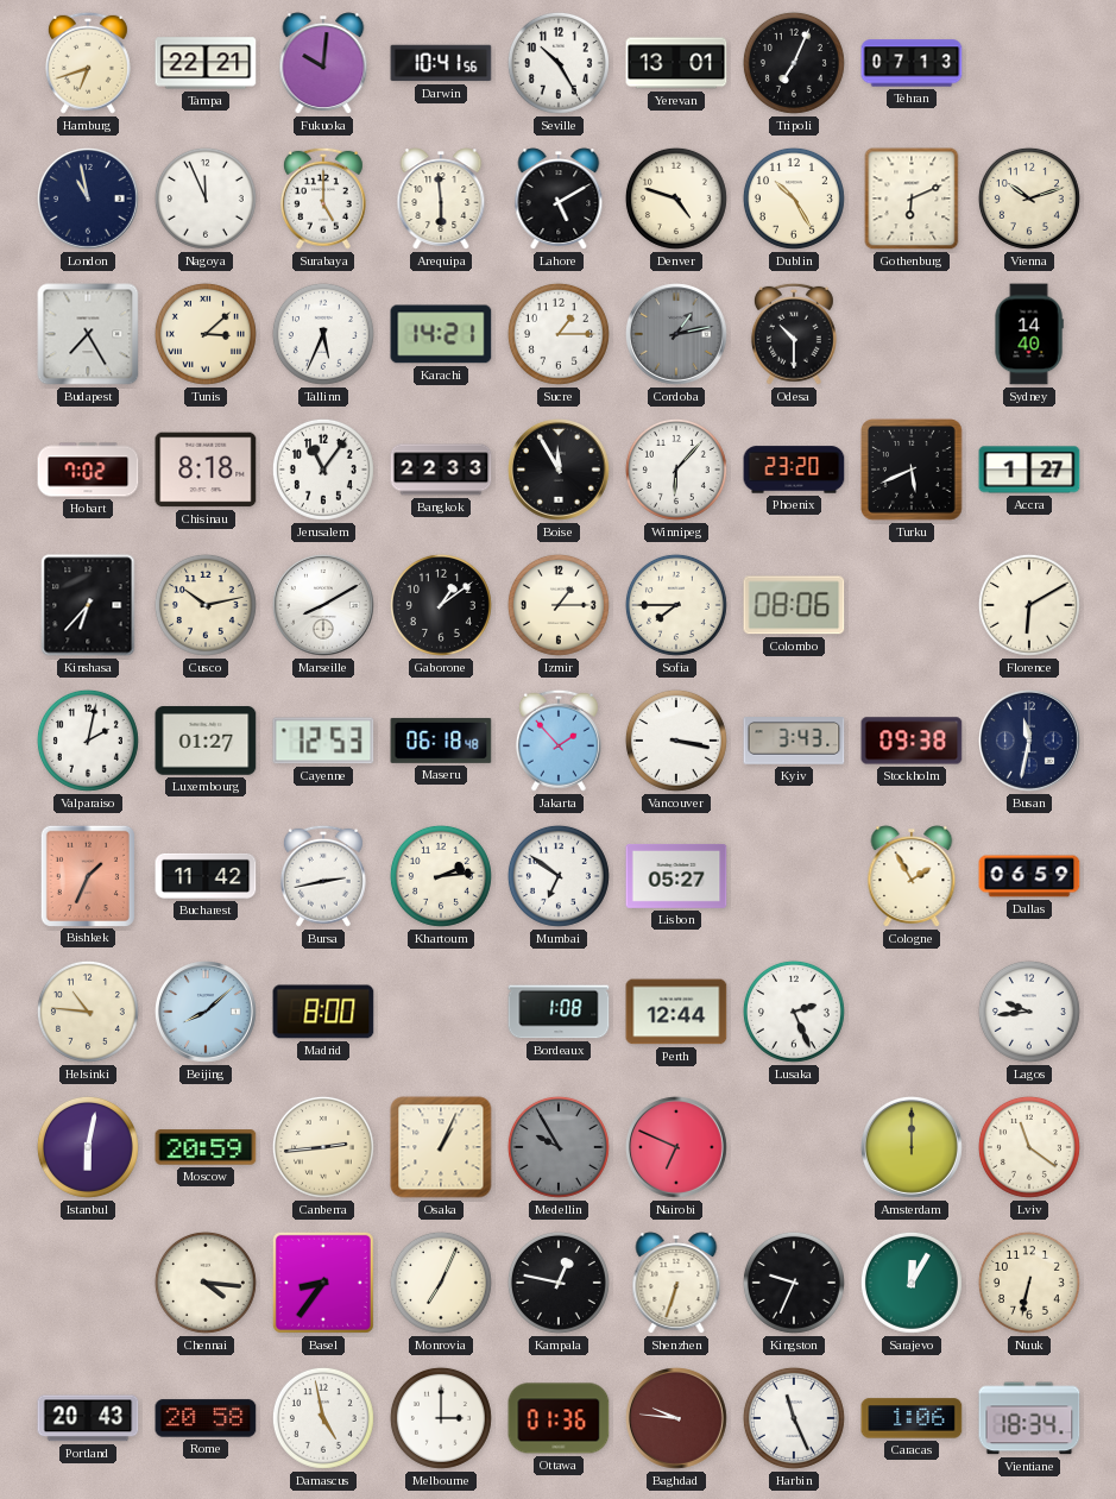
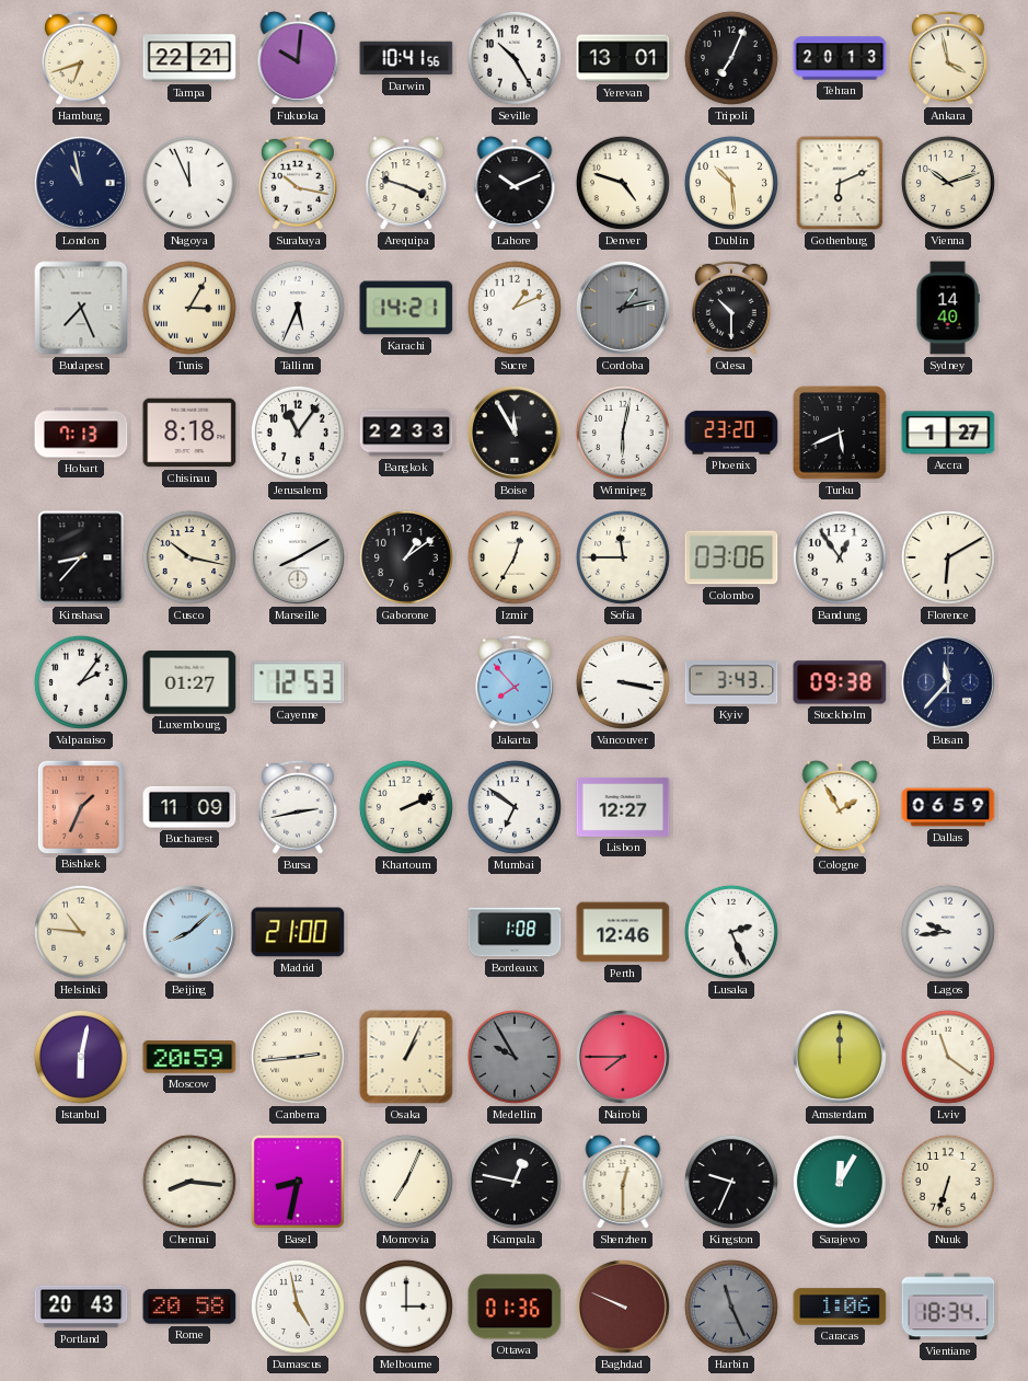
Tehran: 07:13 -> 20:13
Ankara: none -> 3:58
Surabaya: 5:00 -> 10:17
Arequipa: 5:59 -> 3:48
Lahore: 5:10 -> 10:11
Dublin: 10:25 -> 10:29
Budapest: 7:25 -> 7:26
Tunis: 3:08 -> 3:05
Sucre: 1:15 -> 1:11
Hobart: 7:02 -> 7:13
Winnipeg: 6:07 -> 6:02
Kinshasa: 6:37 -> 8:37
Cusco: 10:13 -> 10:17
Izmir: 1:15 -> 12:35
Sofia: 7:45 -> 11:45
Colombo: 08:06 -> 03:06
Bandung: none -> 12:54
Valparaiso: 2:02 -> 2:06
Maseru: 06:18 -> none
Jakarta: 1:53 -> 7:53
Busan: 11:32 -> 11:37
Bucharest: 11:42 -> 11:09
Khartoum: 2:14 -> 2:11
Lisbon: 05:27 -> 12:27
Madrid: 8:00 -> 21:00
Perth: 12:44 -> 12:46
Nairobi: 6:49 -> 7:45
Chennai: 4:16 -> 8:16
Basel: 8:36 -> 8:32
Shenzhen: 6:33 -> 12:30
Nuuk: 6:32 -> 6:33
Baghdad: 9:46 -> 9:49
Harbin dial: white -> grey
